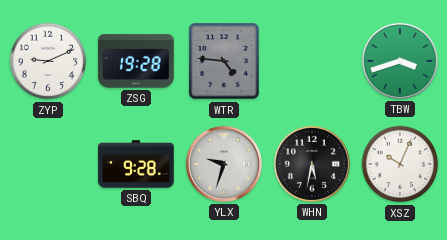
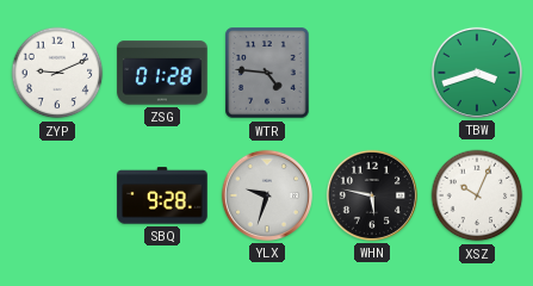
ZSG: 19:28 -> 01:28
WHN: 5:32 -> 5:47
